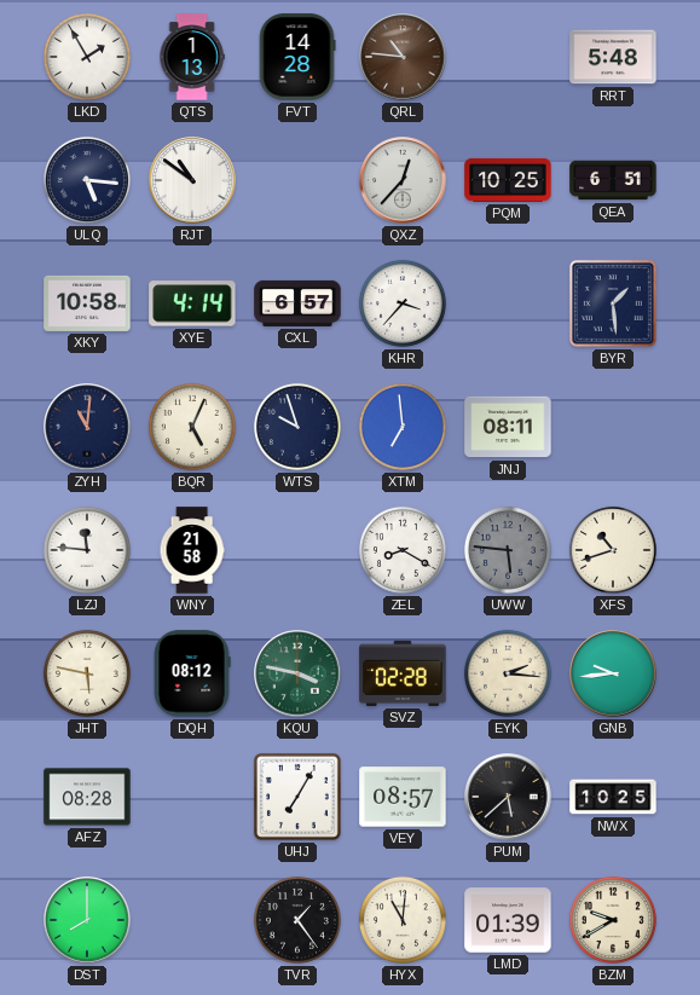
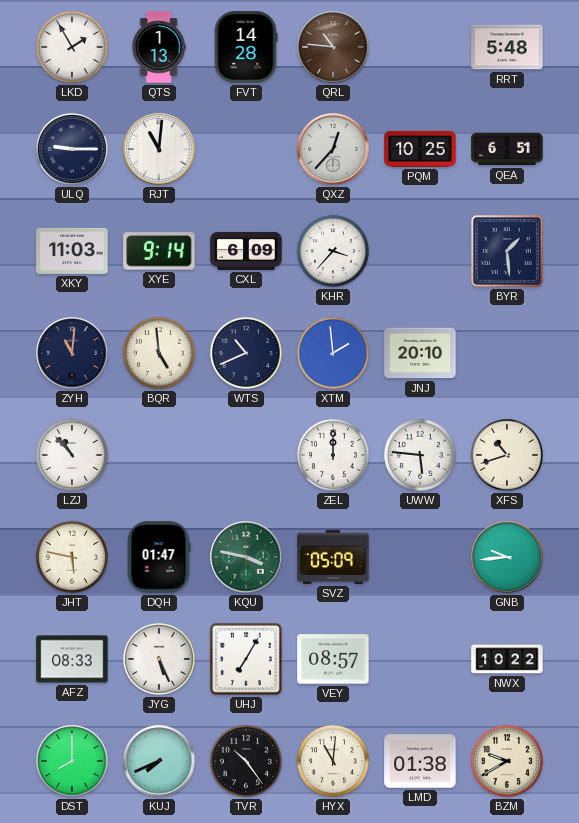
ULQ: 5:16 -> 9:15
RJT: 10:51 -> 11:01
XKY: 10:58 -> 11:03
XYE: 4:14 -> 9:14
CXL: 6:57 -> 6:09
BQR: 5:04 -> 4:59
WTS: 9:57 -> 10:41
XTM: 6:59 -> 1:59
JNJ: 08:11 -> 20:10
LZJ: 11:46 -> 10:53
WNY: 21:58 -> none
ZEL: 8:20 -> 12:00
UWW dial: grey -> white
DQH: 08:12 -> 01:47
SVZ: 02:28 -> 05:09
EYK: 2:16 -> none
AFZ: 08:28 -> 08:33
JYG: none -> 5:26
PUM: 5:38 -> none
NWX: 10:25 -> 10:22
KUJ: none -> 7:41
TVR: 1:24 -> 10:24
LMD: 01:39 -> 01:38
